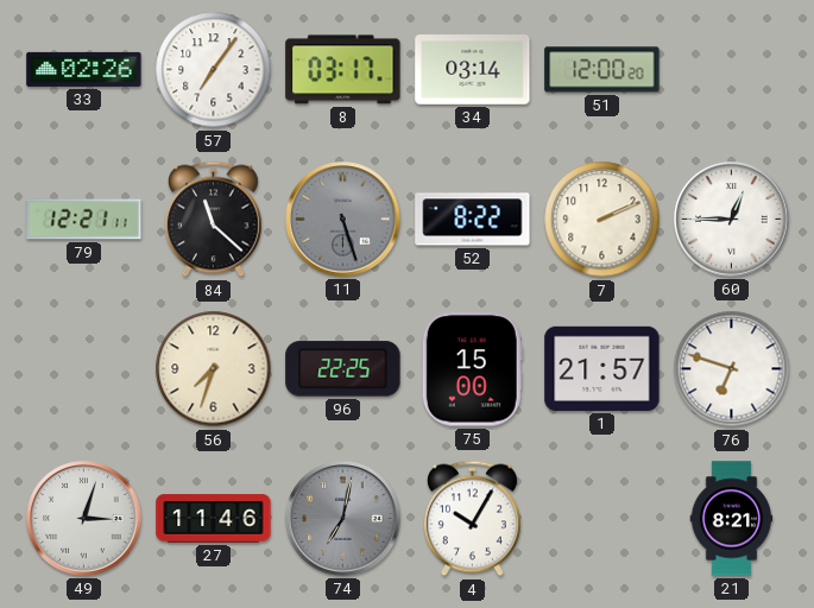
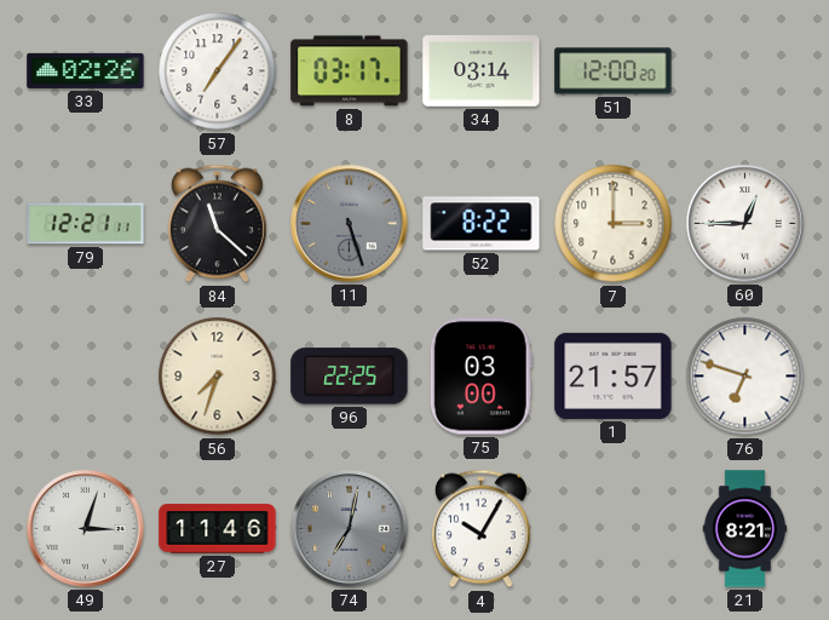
7: 2:11 -> 3:00
75: 15:00 -> 03:00
